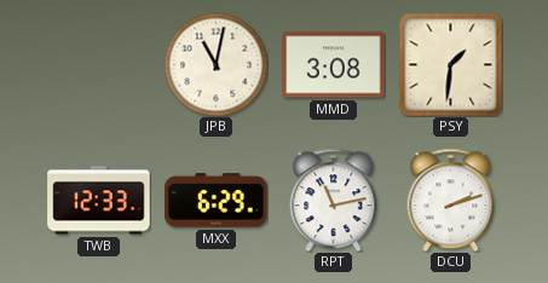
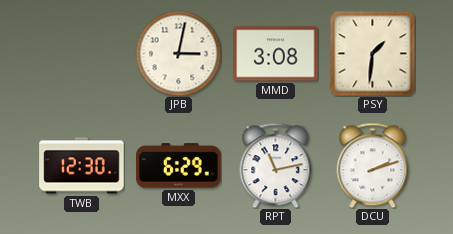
JPB: 11:02 -> 3:02
TWB: 12:33 -> 12:30
